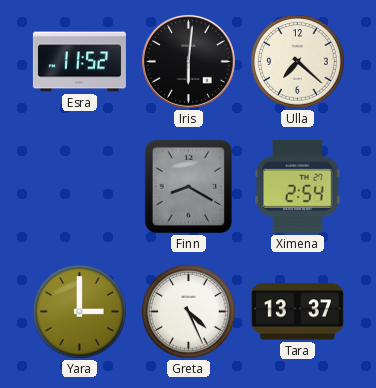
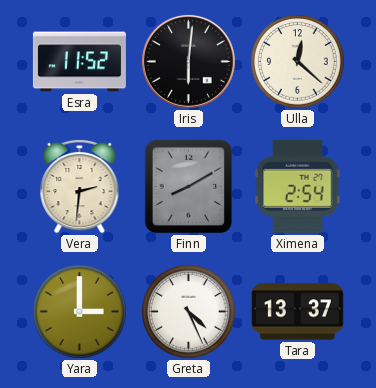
Ulla: 7:22 -> 12:22
Vera: none -> 2:31
Finn: 8:20 -> 8:10
